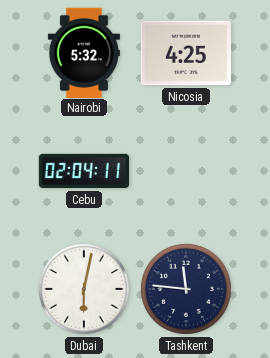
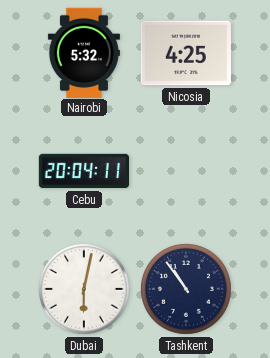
Cebu: 02:04 -> 20:04
Tashkent: 11:46 -> 10:54
